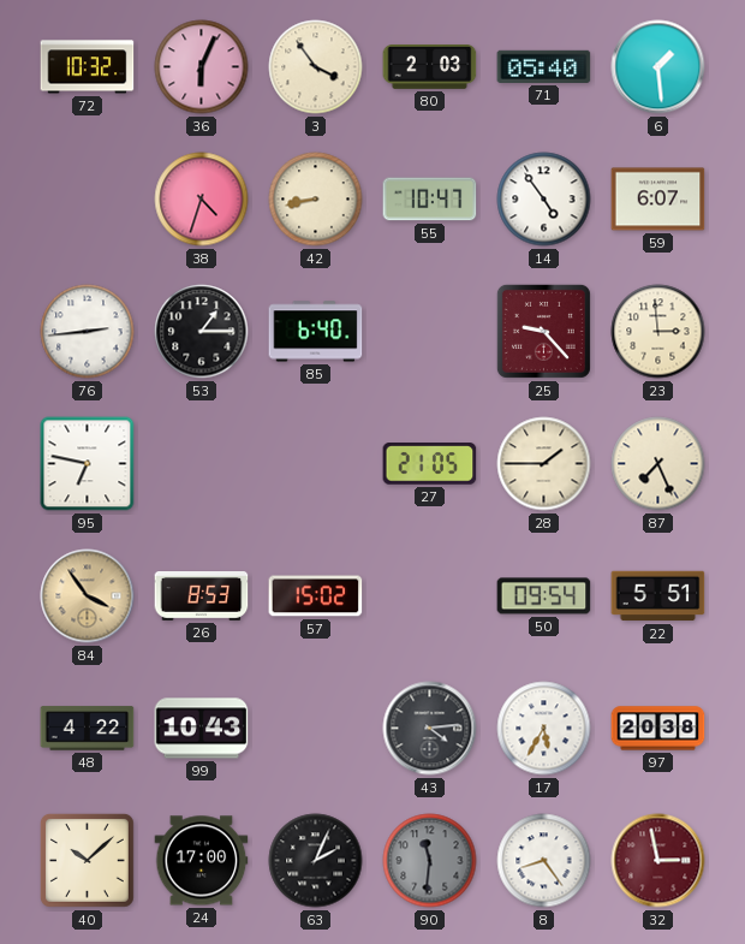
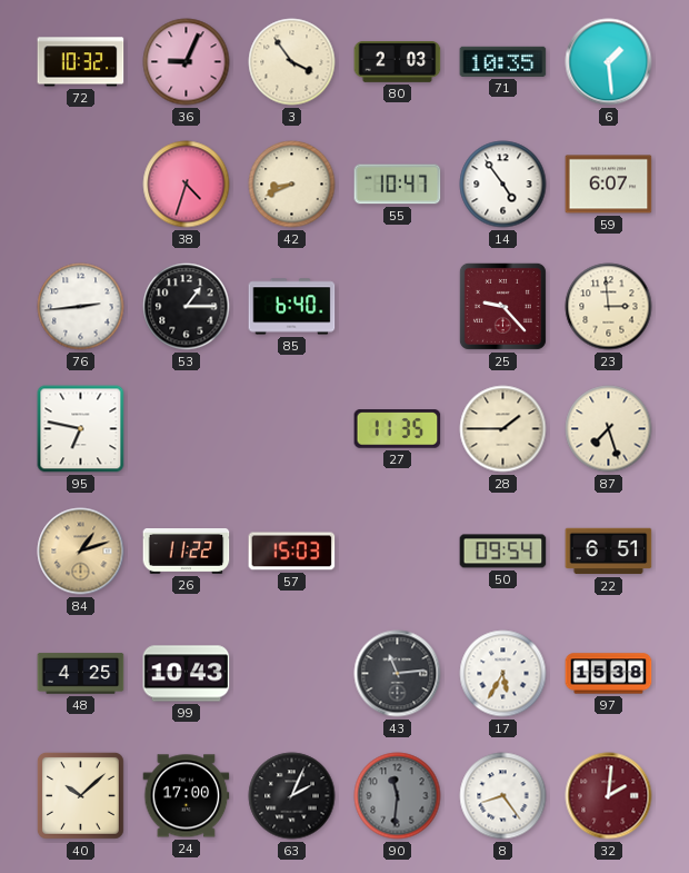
36: 6:04 -> 9:04
71: 05:40 -> 10:35
42: 8:43 -> 8:41
27: 21:05 -> 11:35
87: 7:26 -> 7:27
84: 3:54 -> 1:12
26: 8:53 -> 11:22
57: 15:02 -> 15:03
22: 5:51 -> 6:51
48: 4:22 -> 4:25
43: 4:14 -> 11:14
97: 20:38 -> 15:38
32: 2:58 -> 2:01
